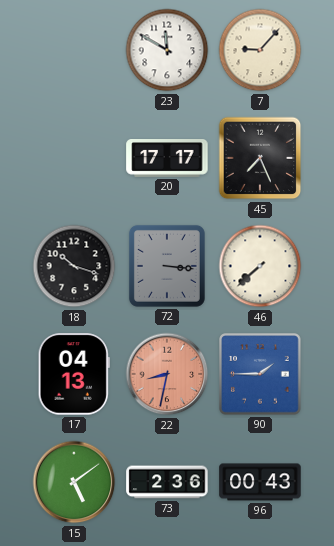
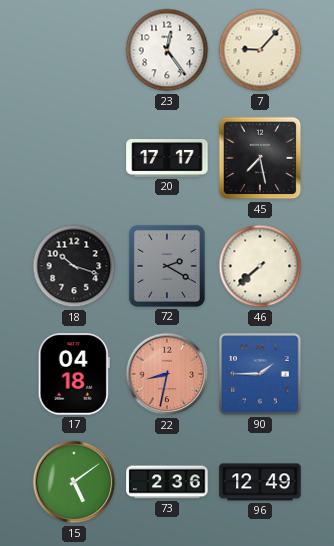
23: 11:50 -> 12:24
45: 7:26 -> 7:28
72: 3:16 -> 2:20
17: 04:13 -> 04:18
96: 00:43 -> 12:49
